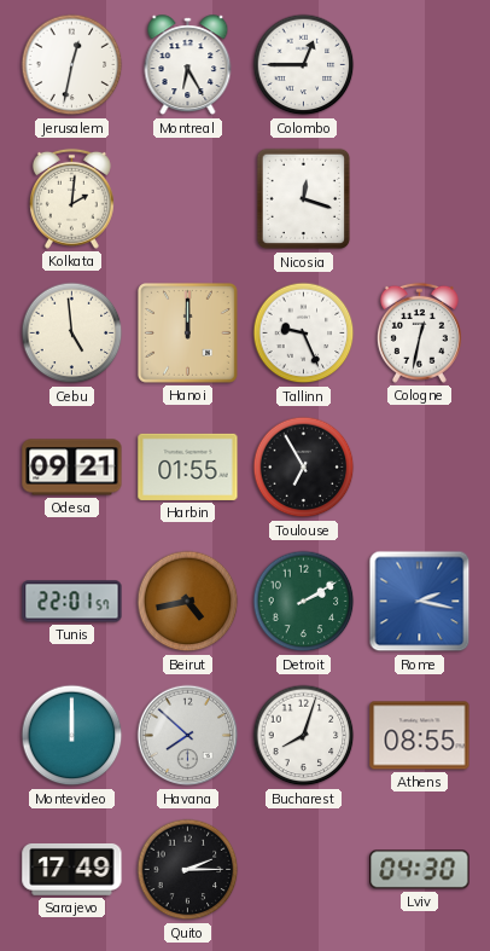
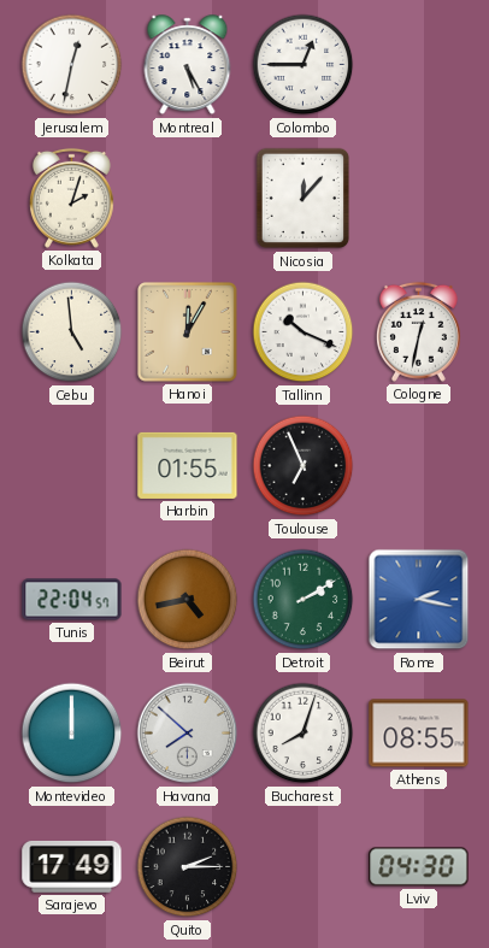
Montreal: 6:25 -> 5:25
Kolkata: 2:01 -> 2:03
Nicosia: 12:18 -> 12:07
Hanoi: 12:00 -> 12:05
Tallinn: 9:26 -> 10:19
Odesa: 09:21 -> none
Toulouse: 6:55 -> 6:56
Tunis: 22:01 -> 22:04
